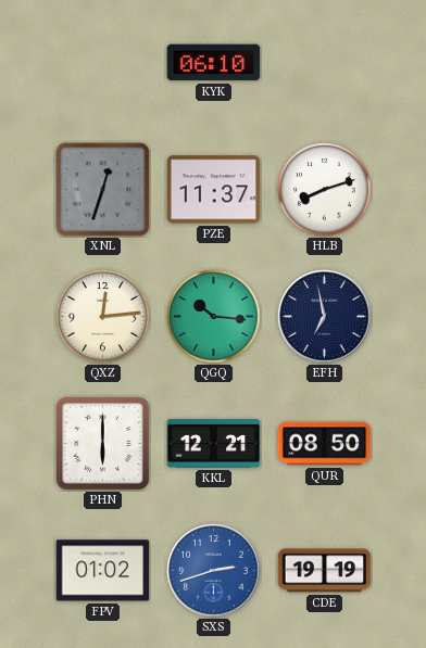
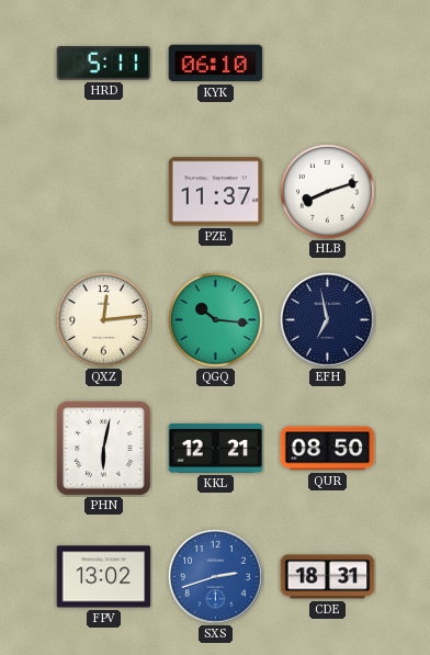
HRD: none -> 5:11
XNL: 12:33 -> none
PHN: 6:00 -> 6:02
FPV: 01:02 -> 13:02
CDE: 19:19 -> 18:31
